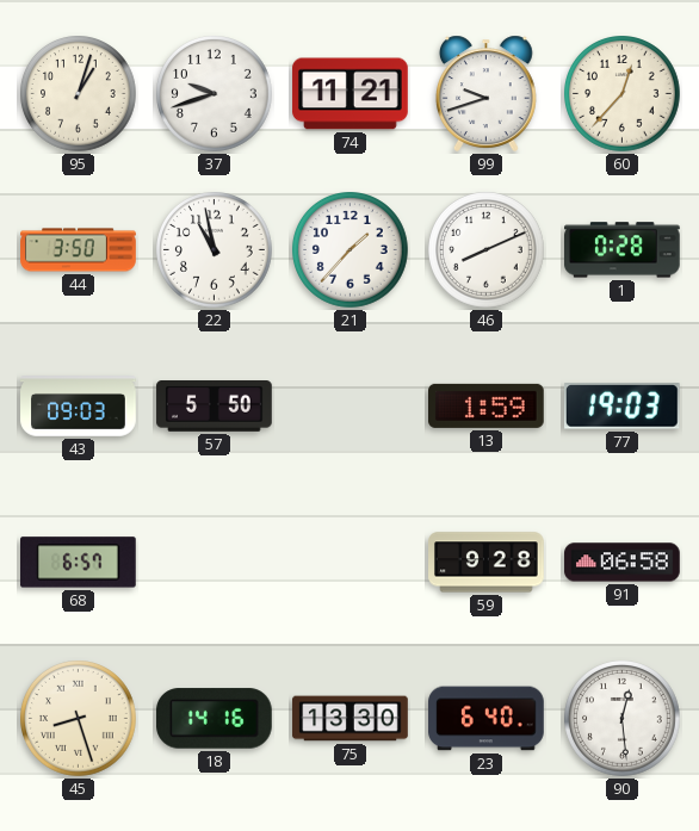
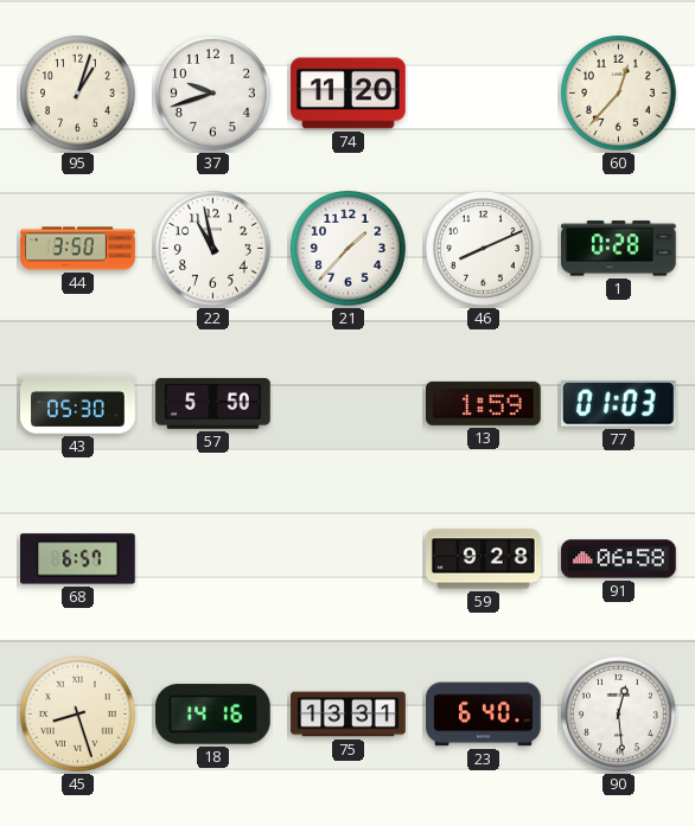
74: 11:21 -> 11:20
99: 9:42 -> none
43: 09:03 -> 05:30
77: 19:03 -> 01:03
75: 13:30 -> 13:31
